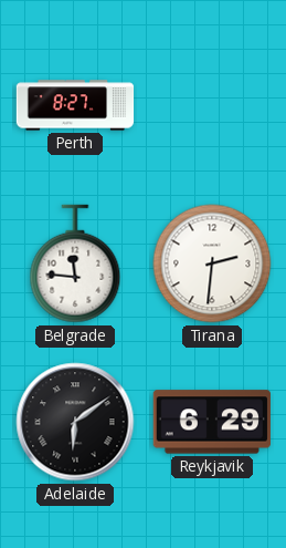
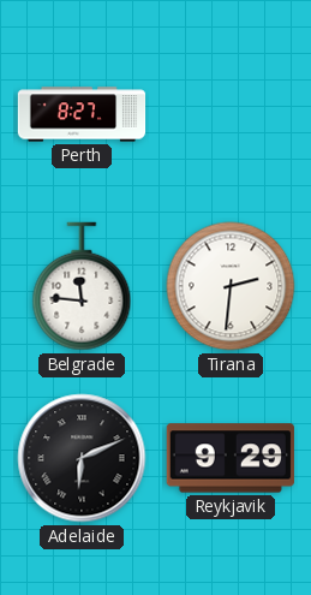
Adelaide: 6:09 -> 6:11
Reykjavik: 6:29 -> 9:29
